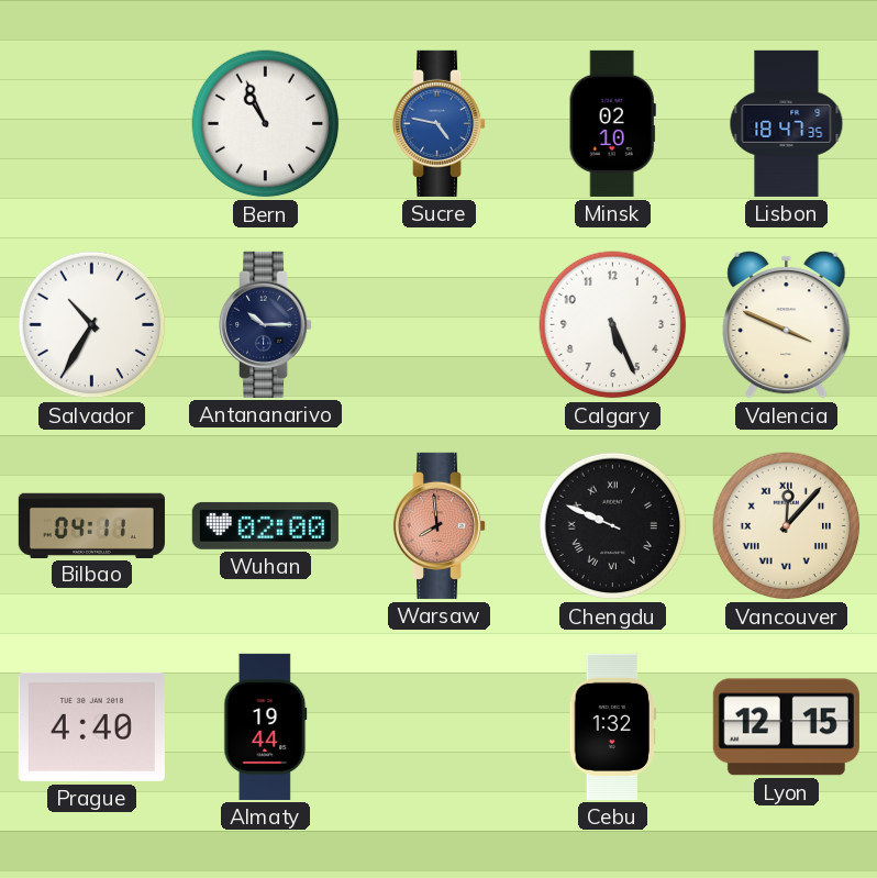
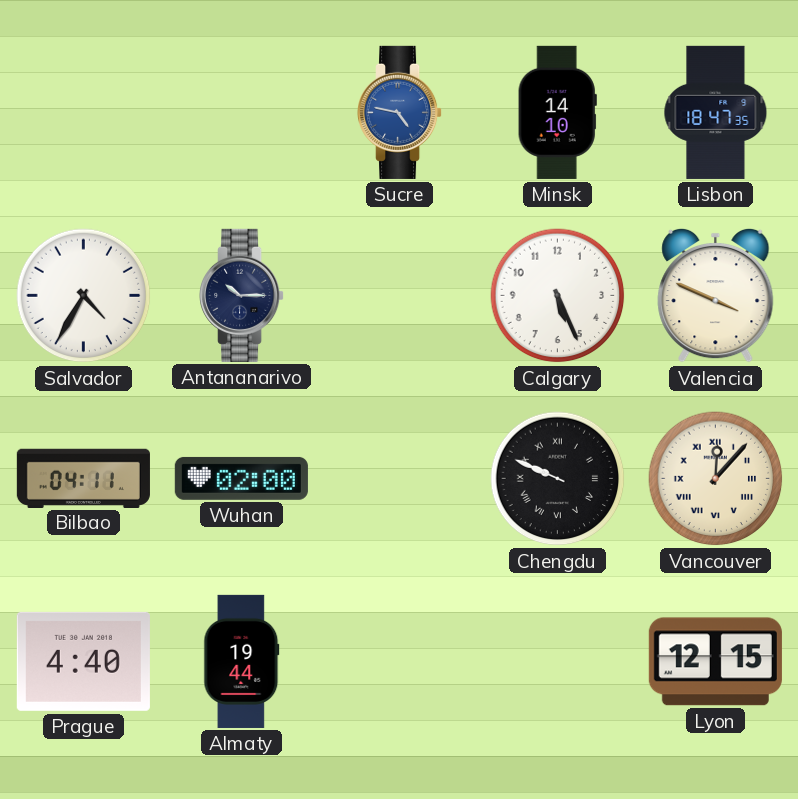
Bern: 10:56 -> none
Minsk: 02:10 -> 14:10
Salvador: 10:35 -> 4:35
Warsaw: 7:59 -> none
Cebu: 1:32 -> none
